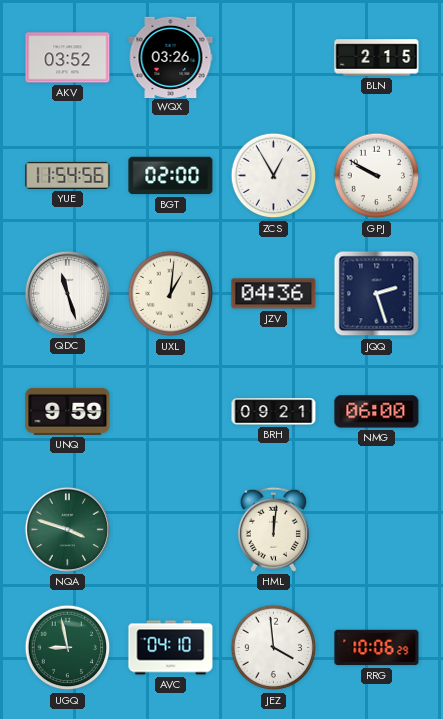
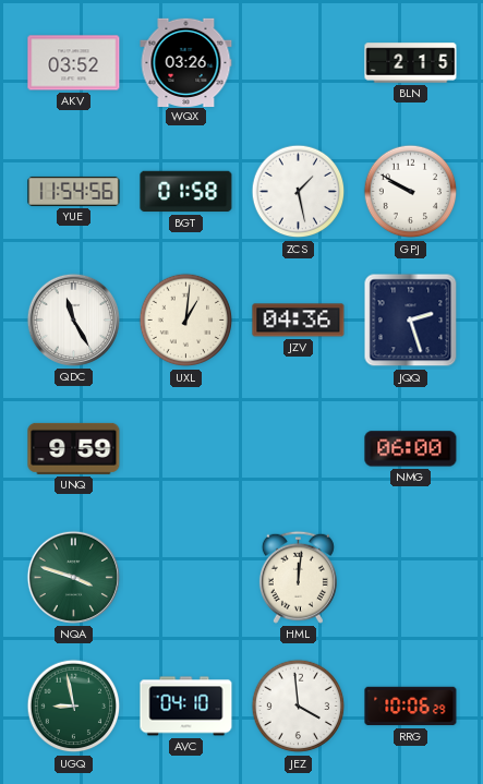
BGT: 02:00 -> 01:58
ZCS: 12:55 -> 1:28
QDC: 11:27 -> 11:25
BRH: 09:21 -> none
